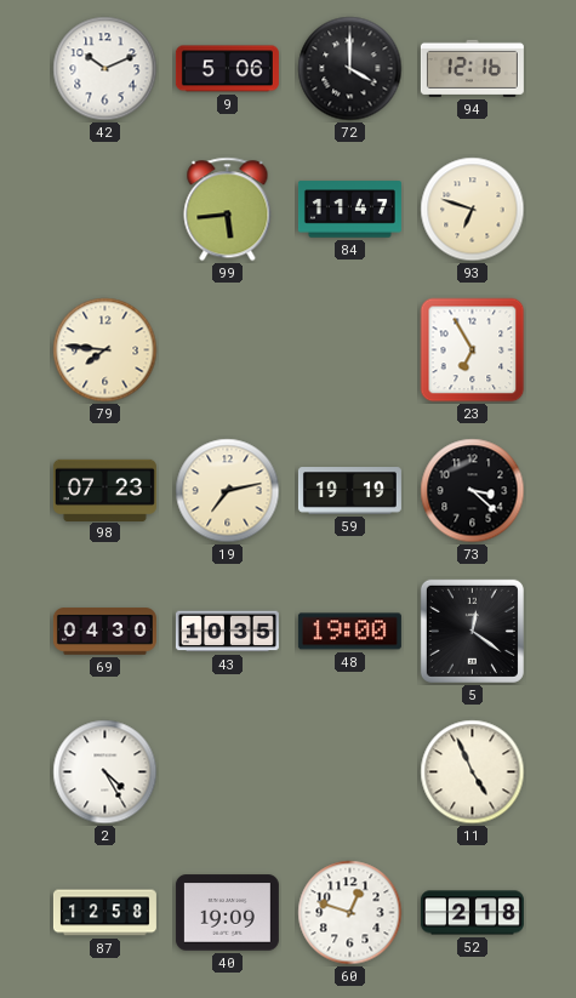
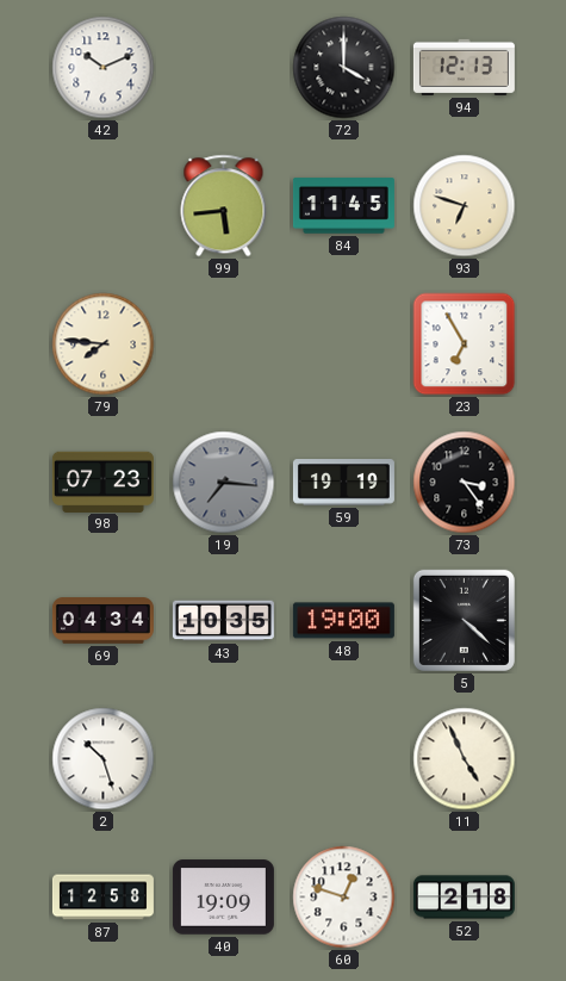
9: 5:06 -> none
94: 12:16 -> 12:13
84: 11:47 -> 11:45
19: 7:13 -> 7:16
19 dial: cream -> grey
73: 3:22 -> 3:24
69: 04:30 -> 04:34
5: 12:21 -> 4:22
2: 4:25 -> 10:27
